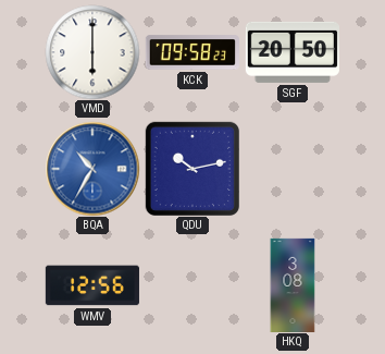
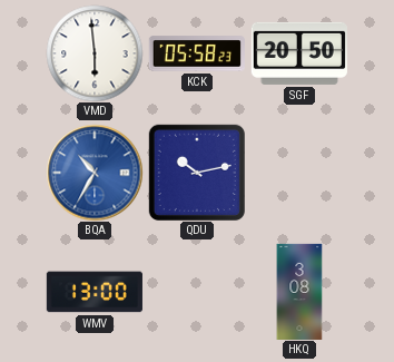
VMD: 6:00 -> 5:59
KCK: 09:58 -> 05:58
WMV: 12:56 -> 13:00
